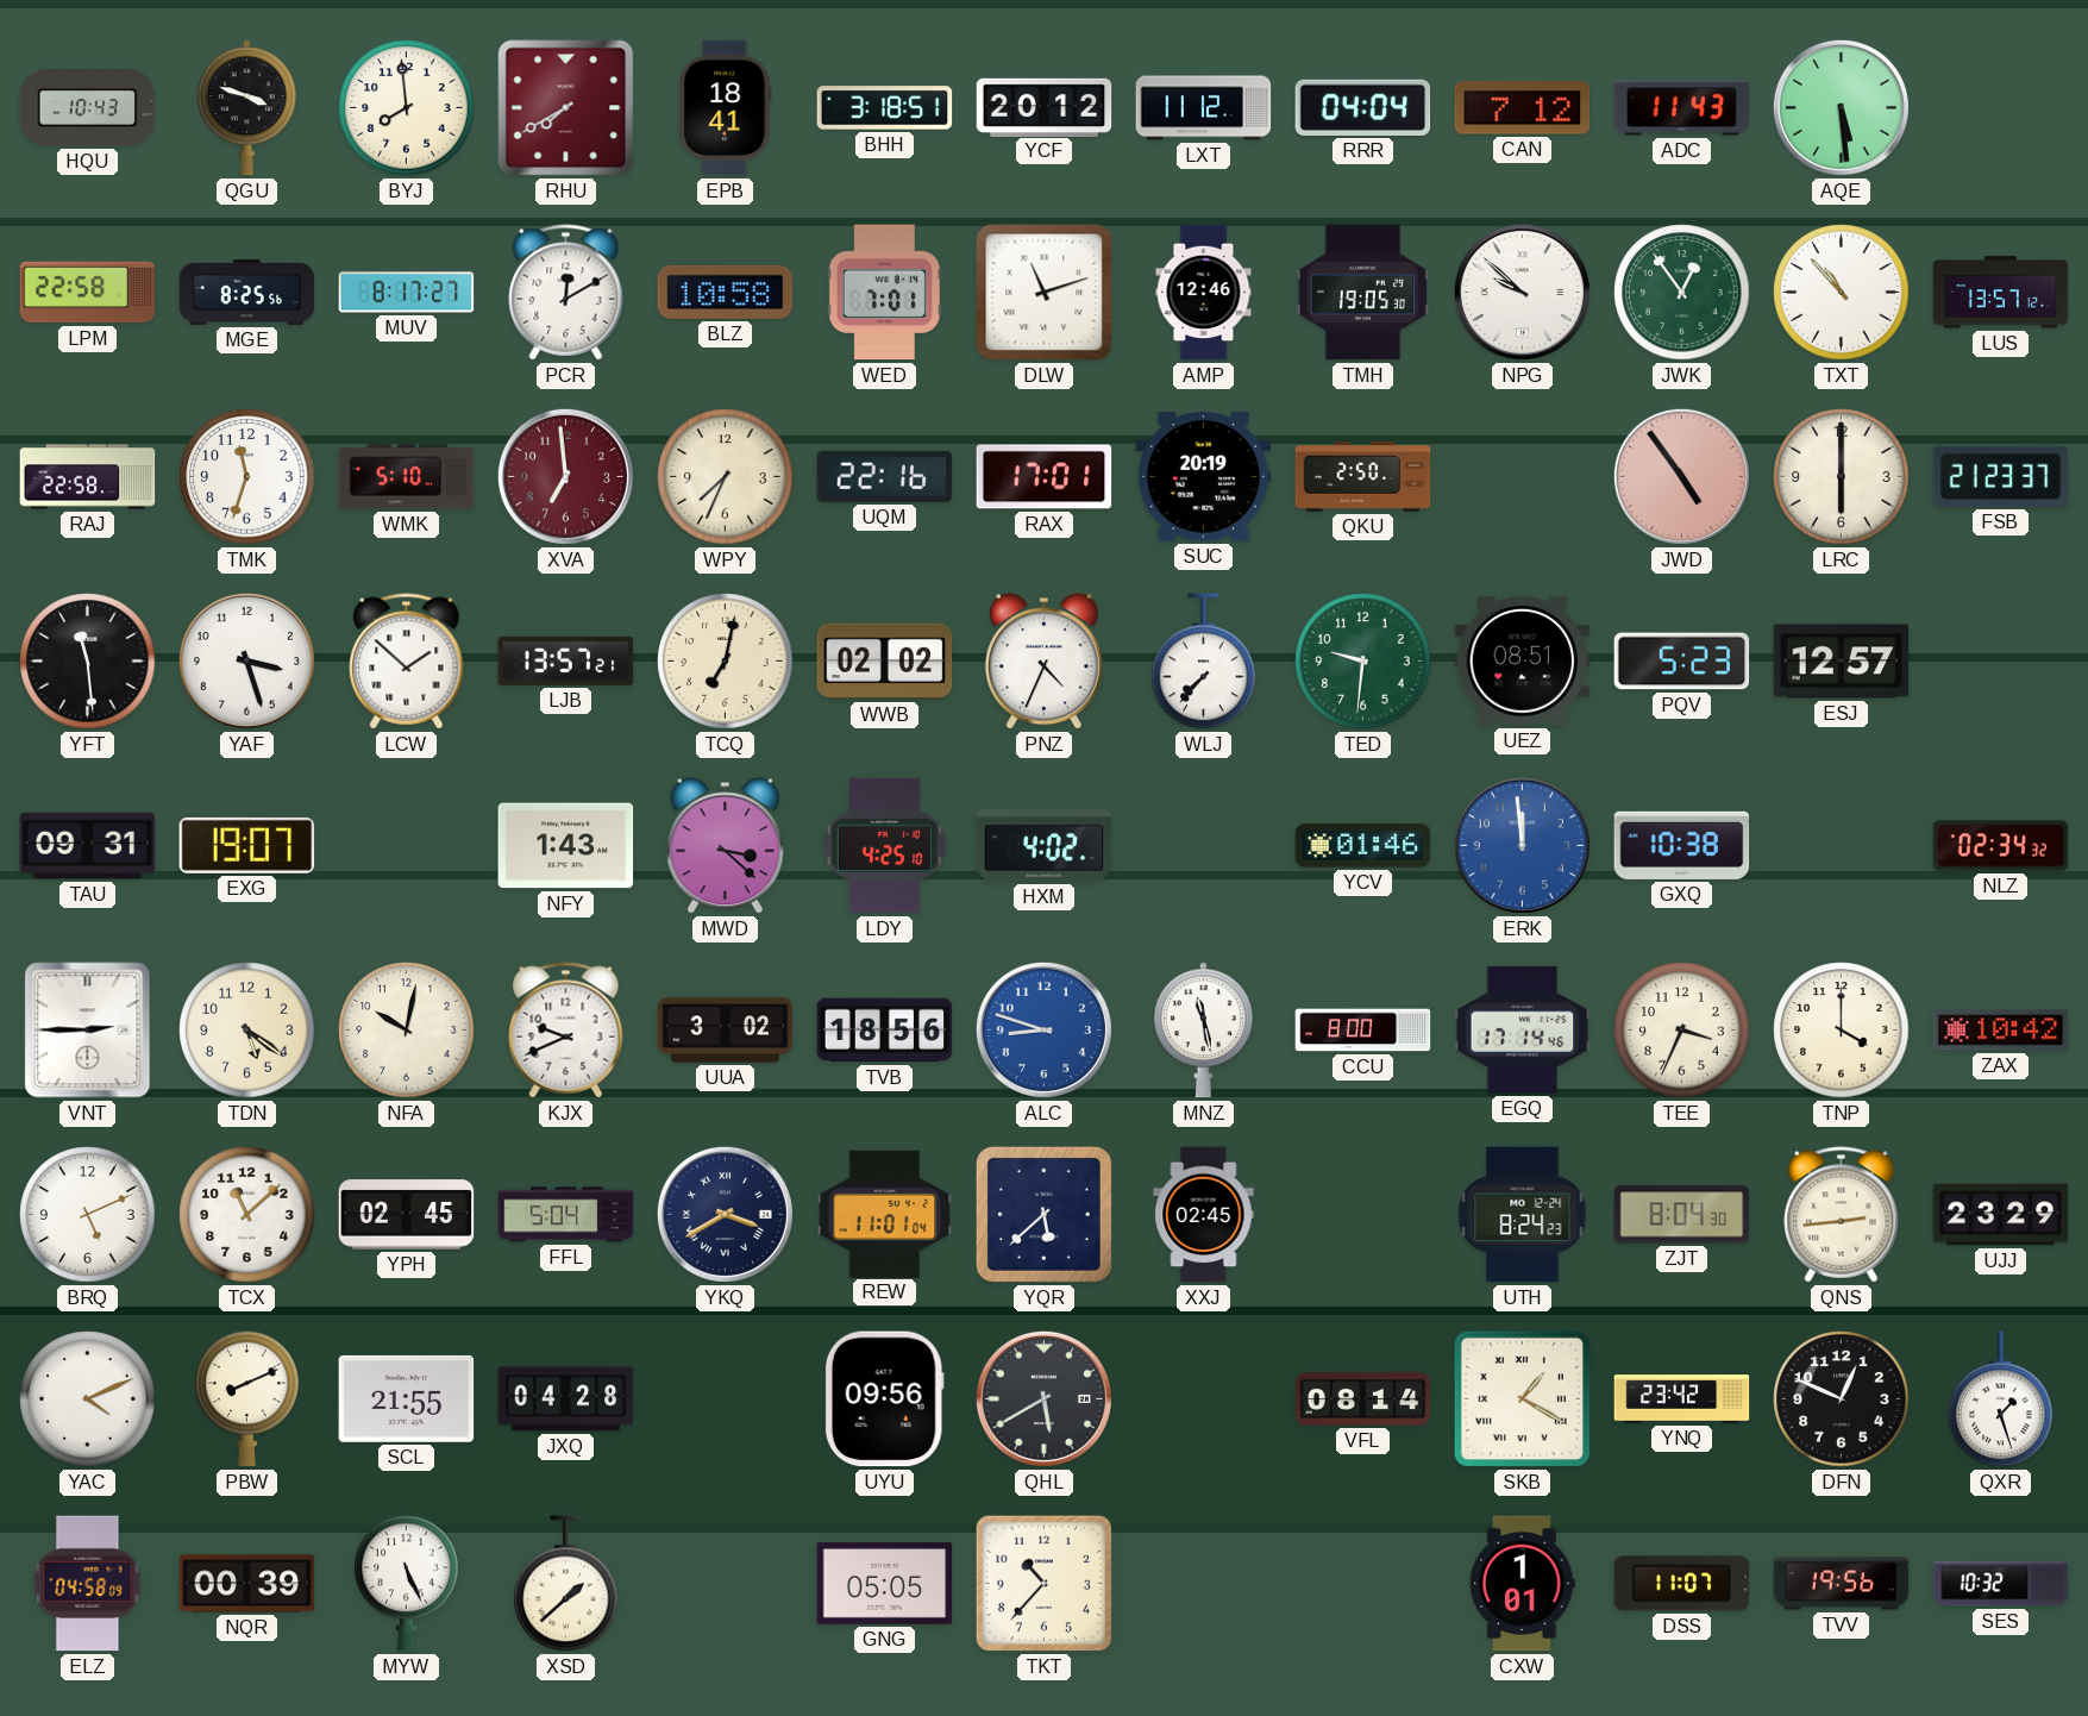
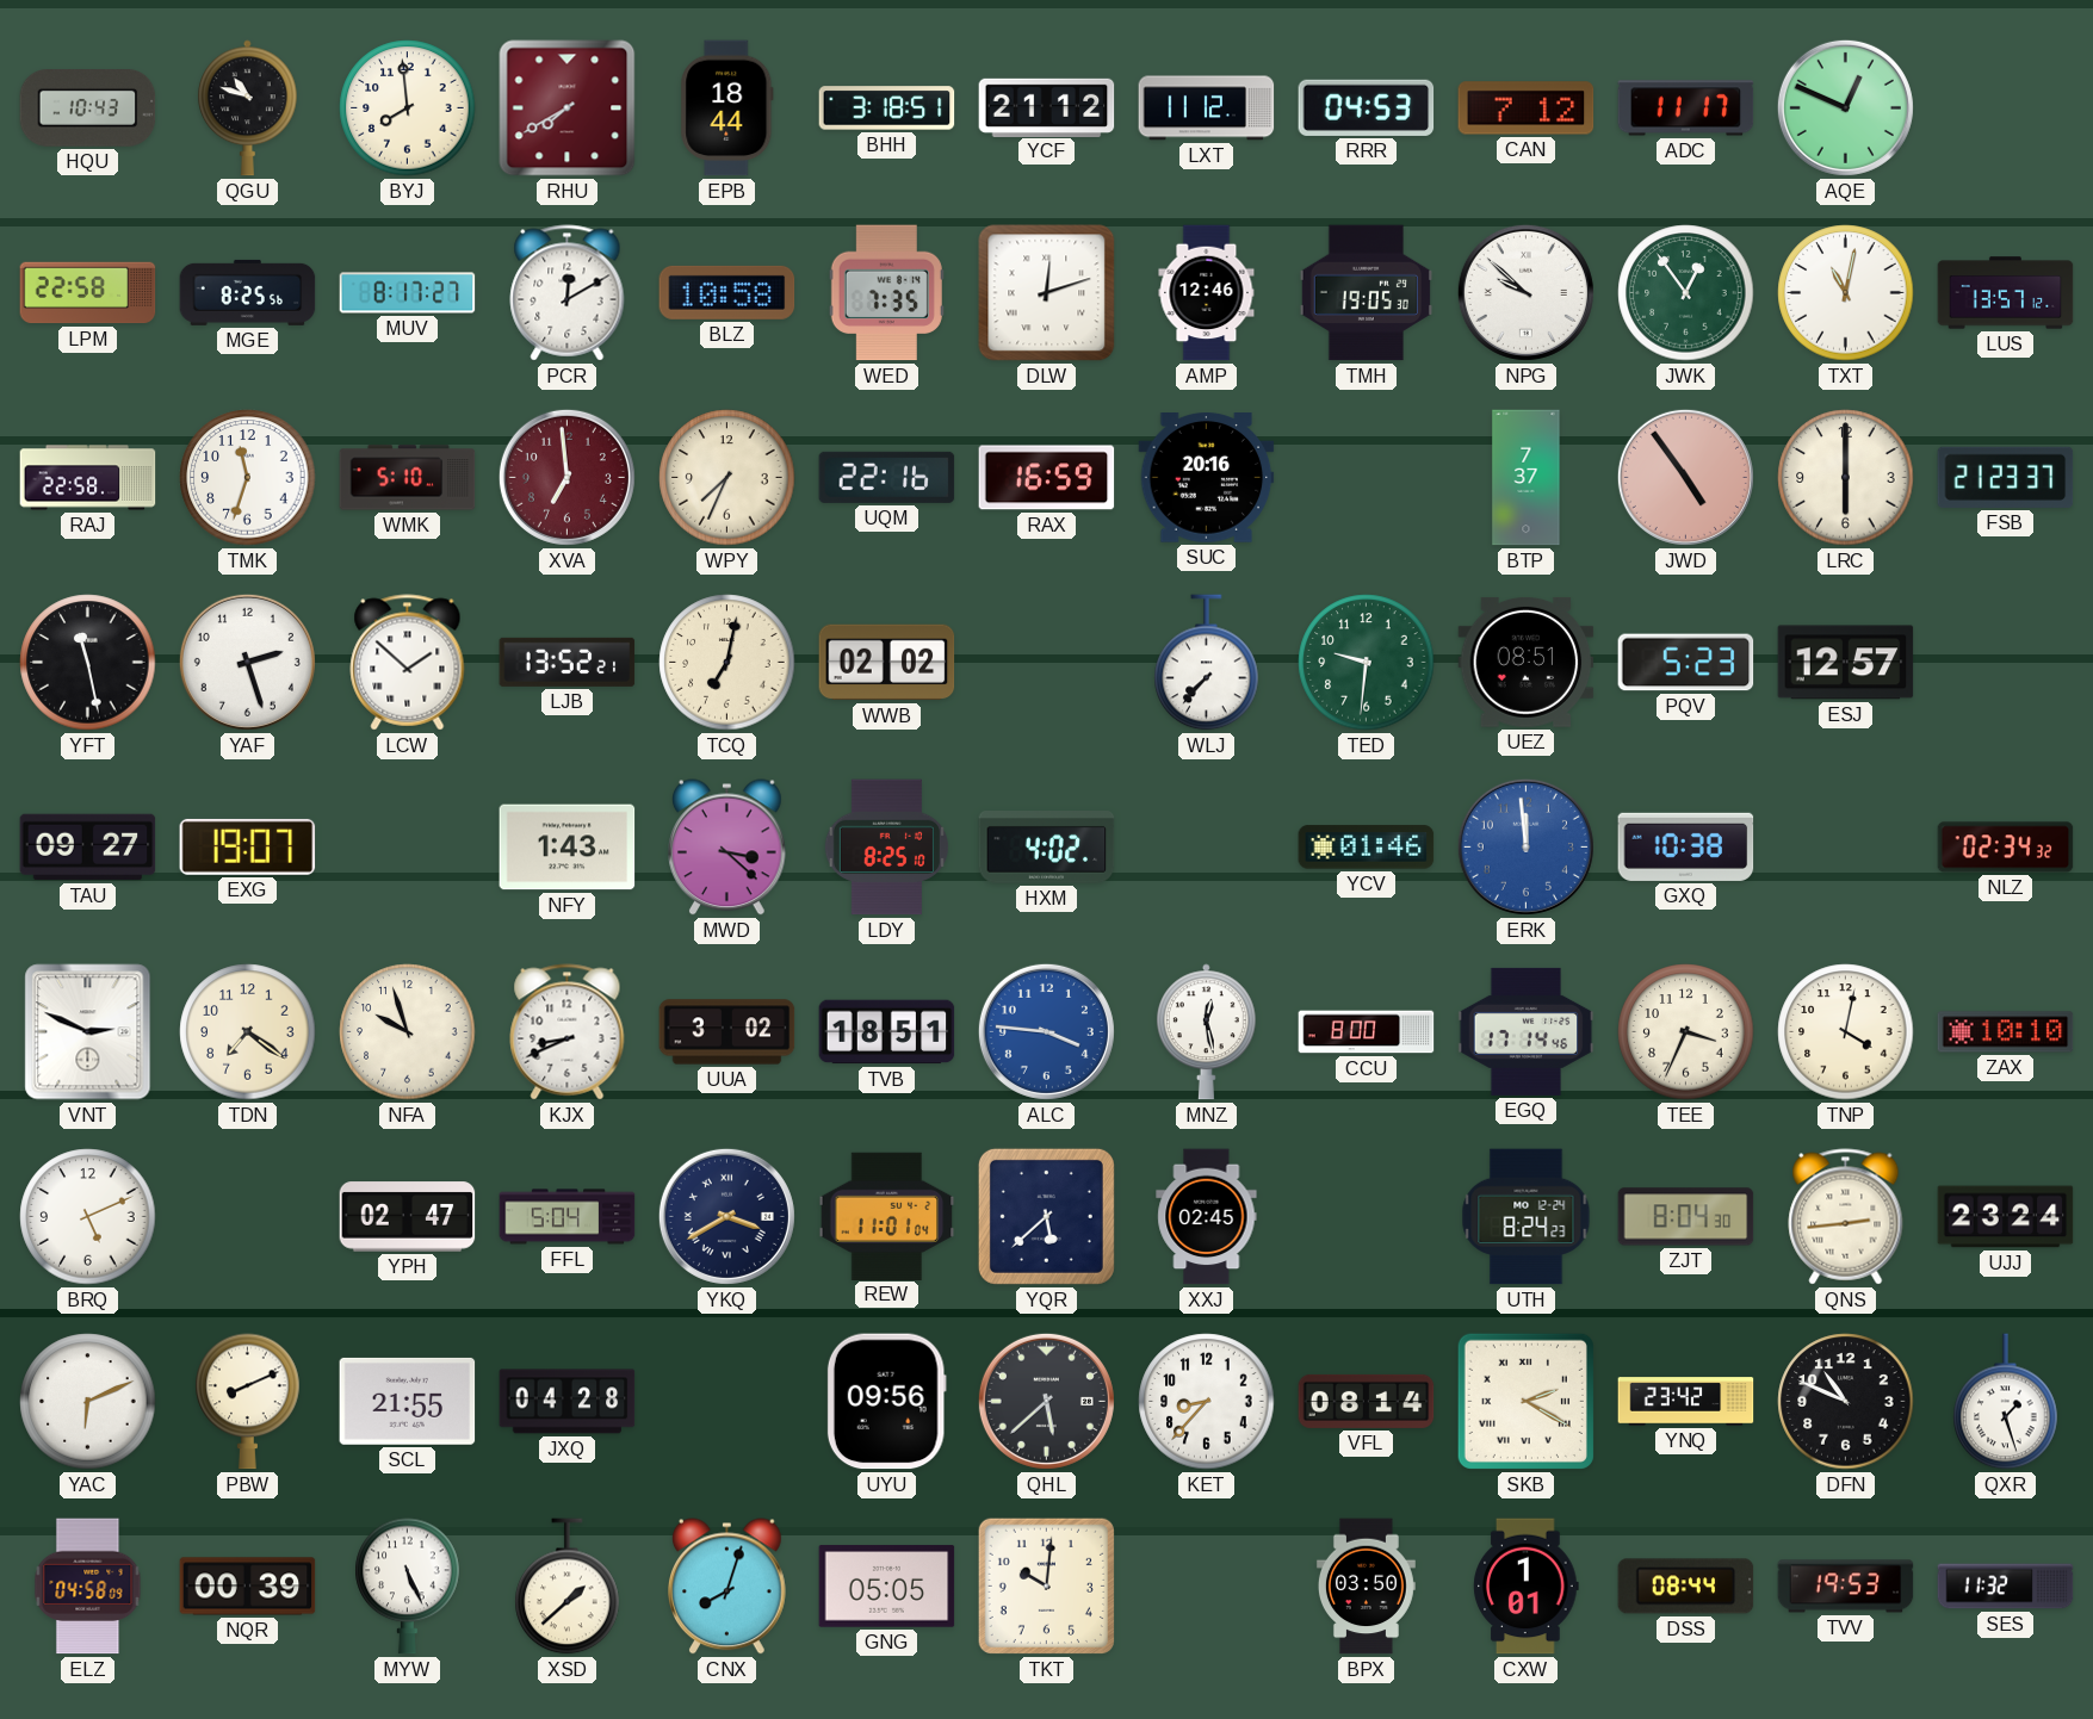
QGU: 3:48 -> 10:48
EPB: 18:41 -> 18:44
YCF: 20:12 -> 21:12
RRR: 04:04 -> 04:53
ADC: 11:43 -> 11:17
AQE: 5:29 -> 12:49
WED: 7:01 -> 7:35
DLW: 11:12 -> 12:12
TXT: 10:53 -> 11:02
RAX: 17:01 -> 16:59
SUC: 20:19 -> 20:16
QKU: 2:50 -> none
BTP: none -> 7:37
YFT: 11:29 -> 11:28
YAF: 3:27 -> 2:27
LJB: 13:57 -> 13:52
PNZ: 4:34 -> none
TAU: 09:31 -> 09:27
LDY: 4:25 -> 8:25
VNT: 2:45 -> 2:49
TDN: 5:21 -> 7:21
NFA: 10:02 -> 9:57
KJX: 9:41 -> 8:41
TVB: 18:56 -> 18:51
ALC: 8:48 -> 3:46
MNZ: 11:28 -> 12:28
TNP: 4:00 -> 4:02
ZAX: 10:42 -> 10:10
TCX: 11:08 -> none
YPH: 02:45 -> 02:47
UJJ: 23:29 -> 23:24
YAC: 4:11 -> 6:11
QHL: 5:40 -> 5:38
KET: none -> 8:37
SKB: 1:20 -> 2:20
DFN: 12:49 -> 10:49
CNX: none -> 8:03
TKT: 10:37 -> 10:01
BPX: none -> 03:50
DSS: 11:07 -> 08:44
TVV: 19:56 -> 19:53
SES: 10:32 -> 11:32
